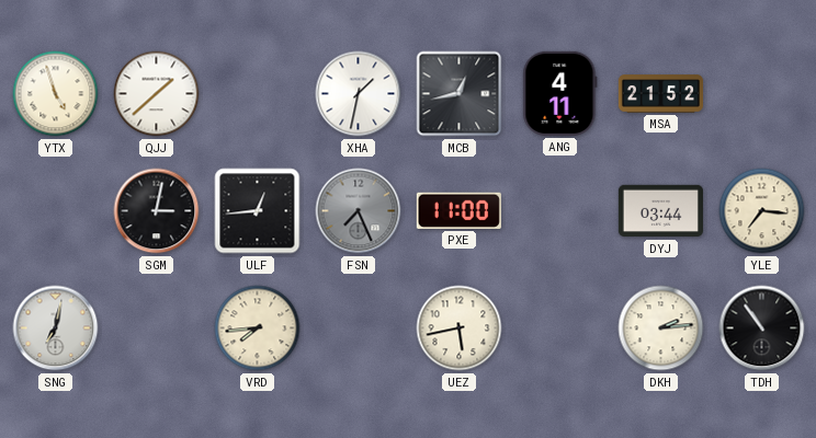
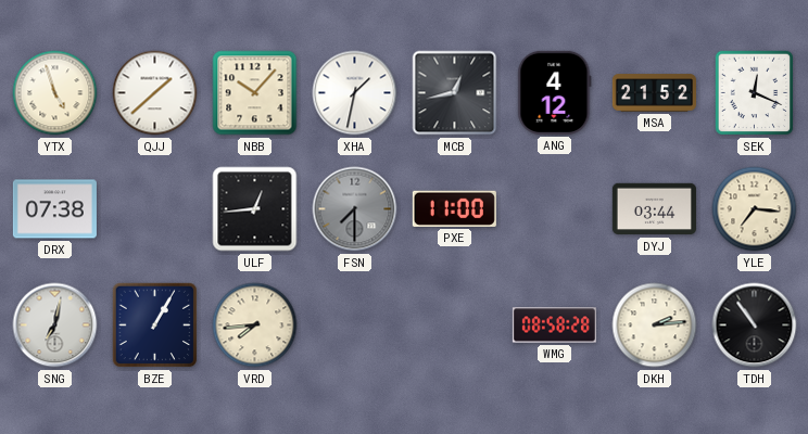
NBB: none -> 10:07
ANG: 4:11 -> 4:12
SEK: none -> 12:19
DRX: none -> 07:38
SGM: 3:02 -> none
FSN: 7:26 -> 7:30
BZE: none -> 1:05
UEZ: 5:43 -> none
WMG: none -> 08:58
